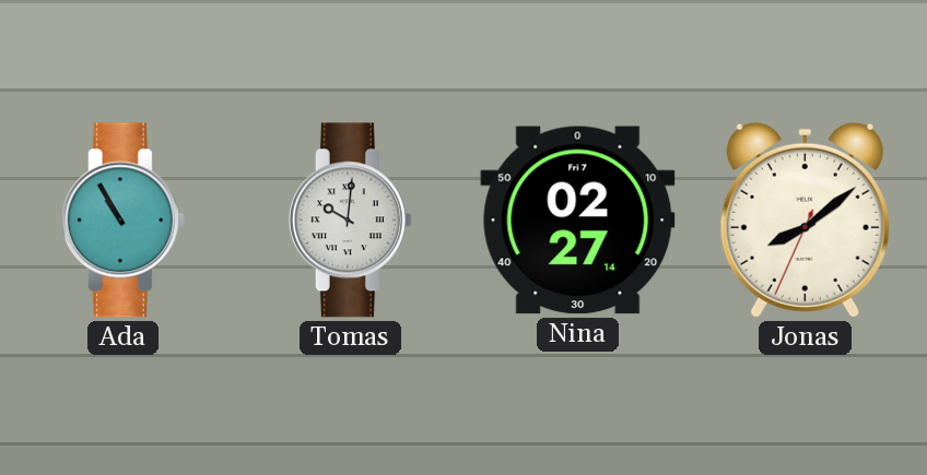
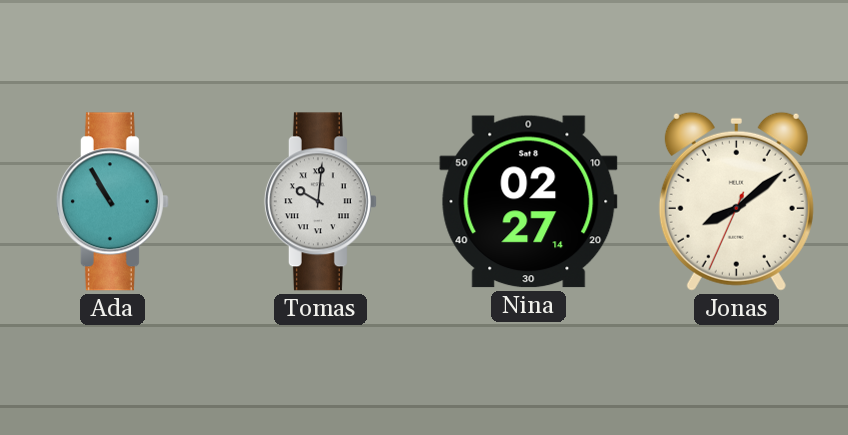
Nina date: Fri 7 -> Sat 8
